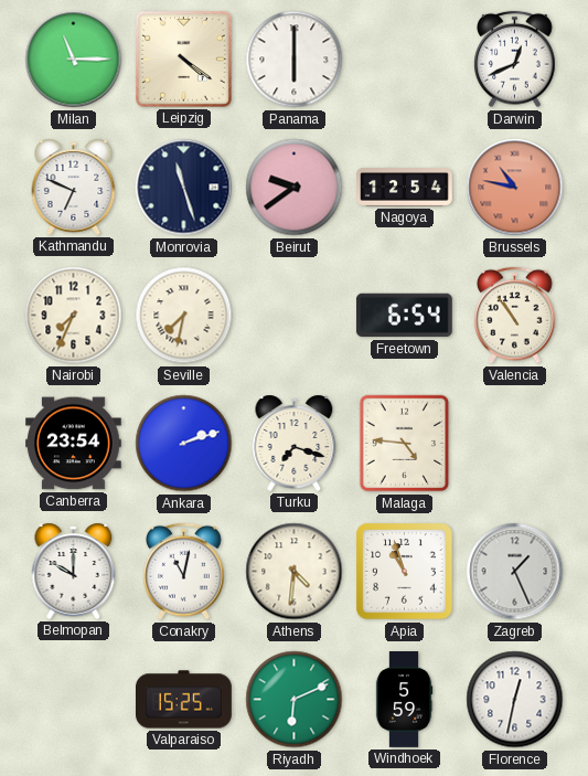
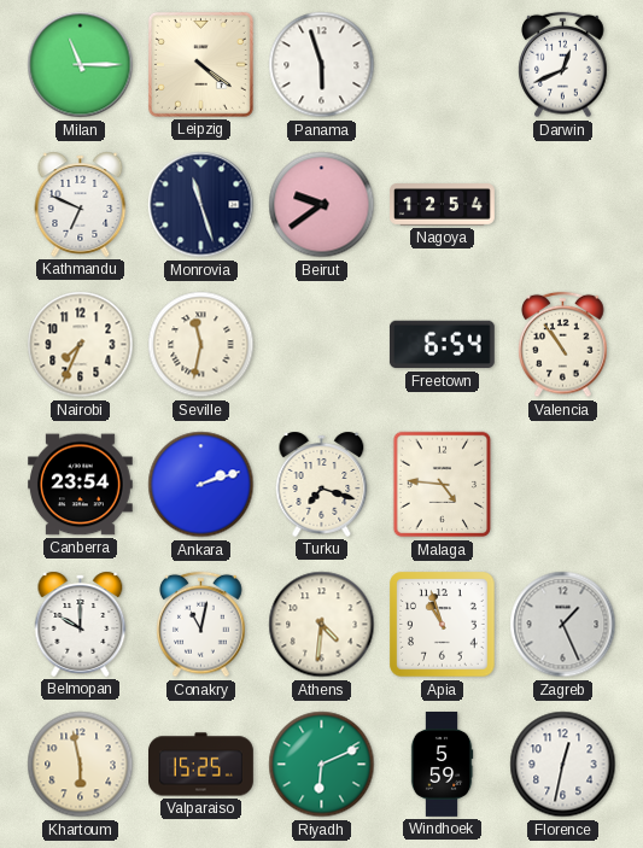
Panama: 6:00 -> 5:57
Brussels: 10:47 -> none
Seville: 7:32 -> 11:32
Khartoum: none -> 5:58
